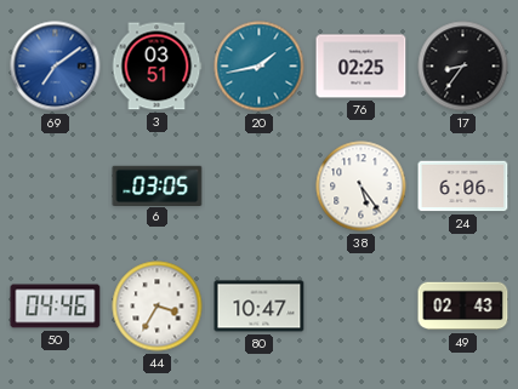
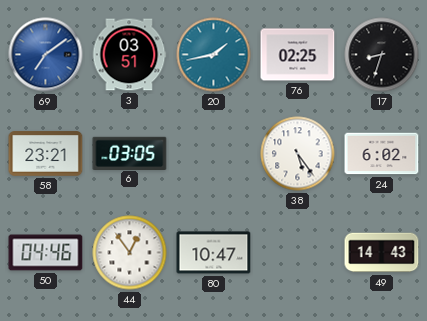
17: 8:36 -> 8:33
58: none -> 23:21
24: 6:06 -> 6:02
44: 3:35 -> 12:54
49: 02:43 -> 14:43
